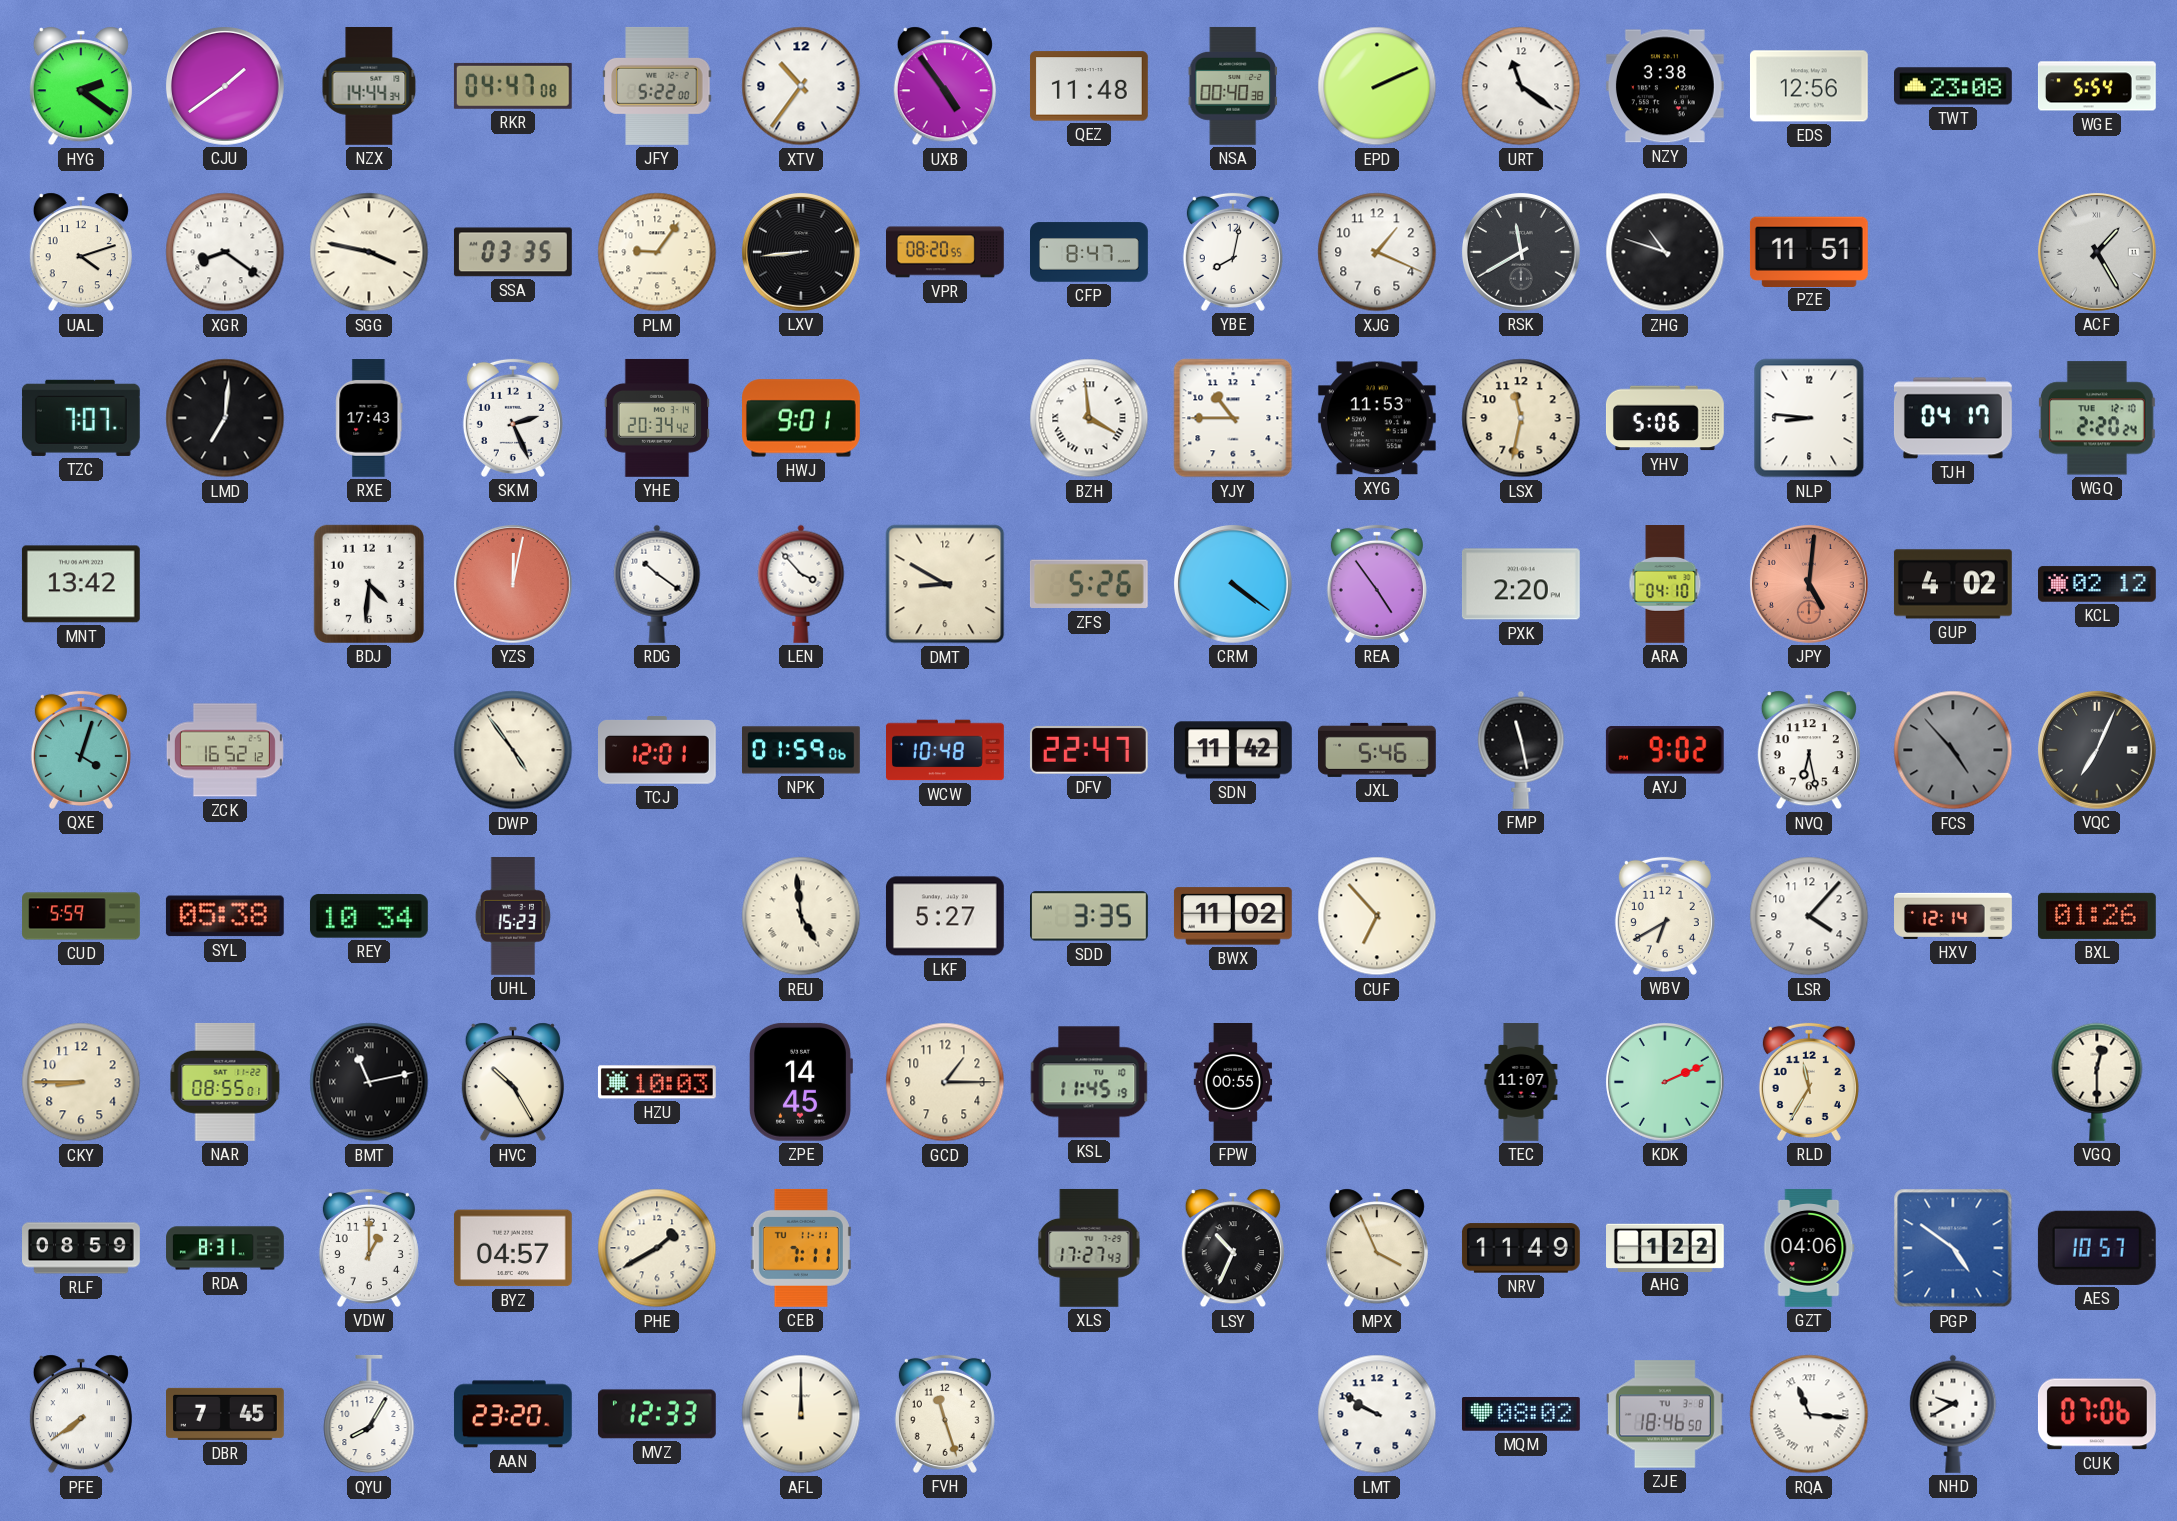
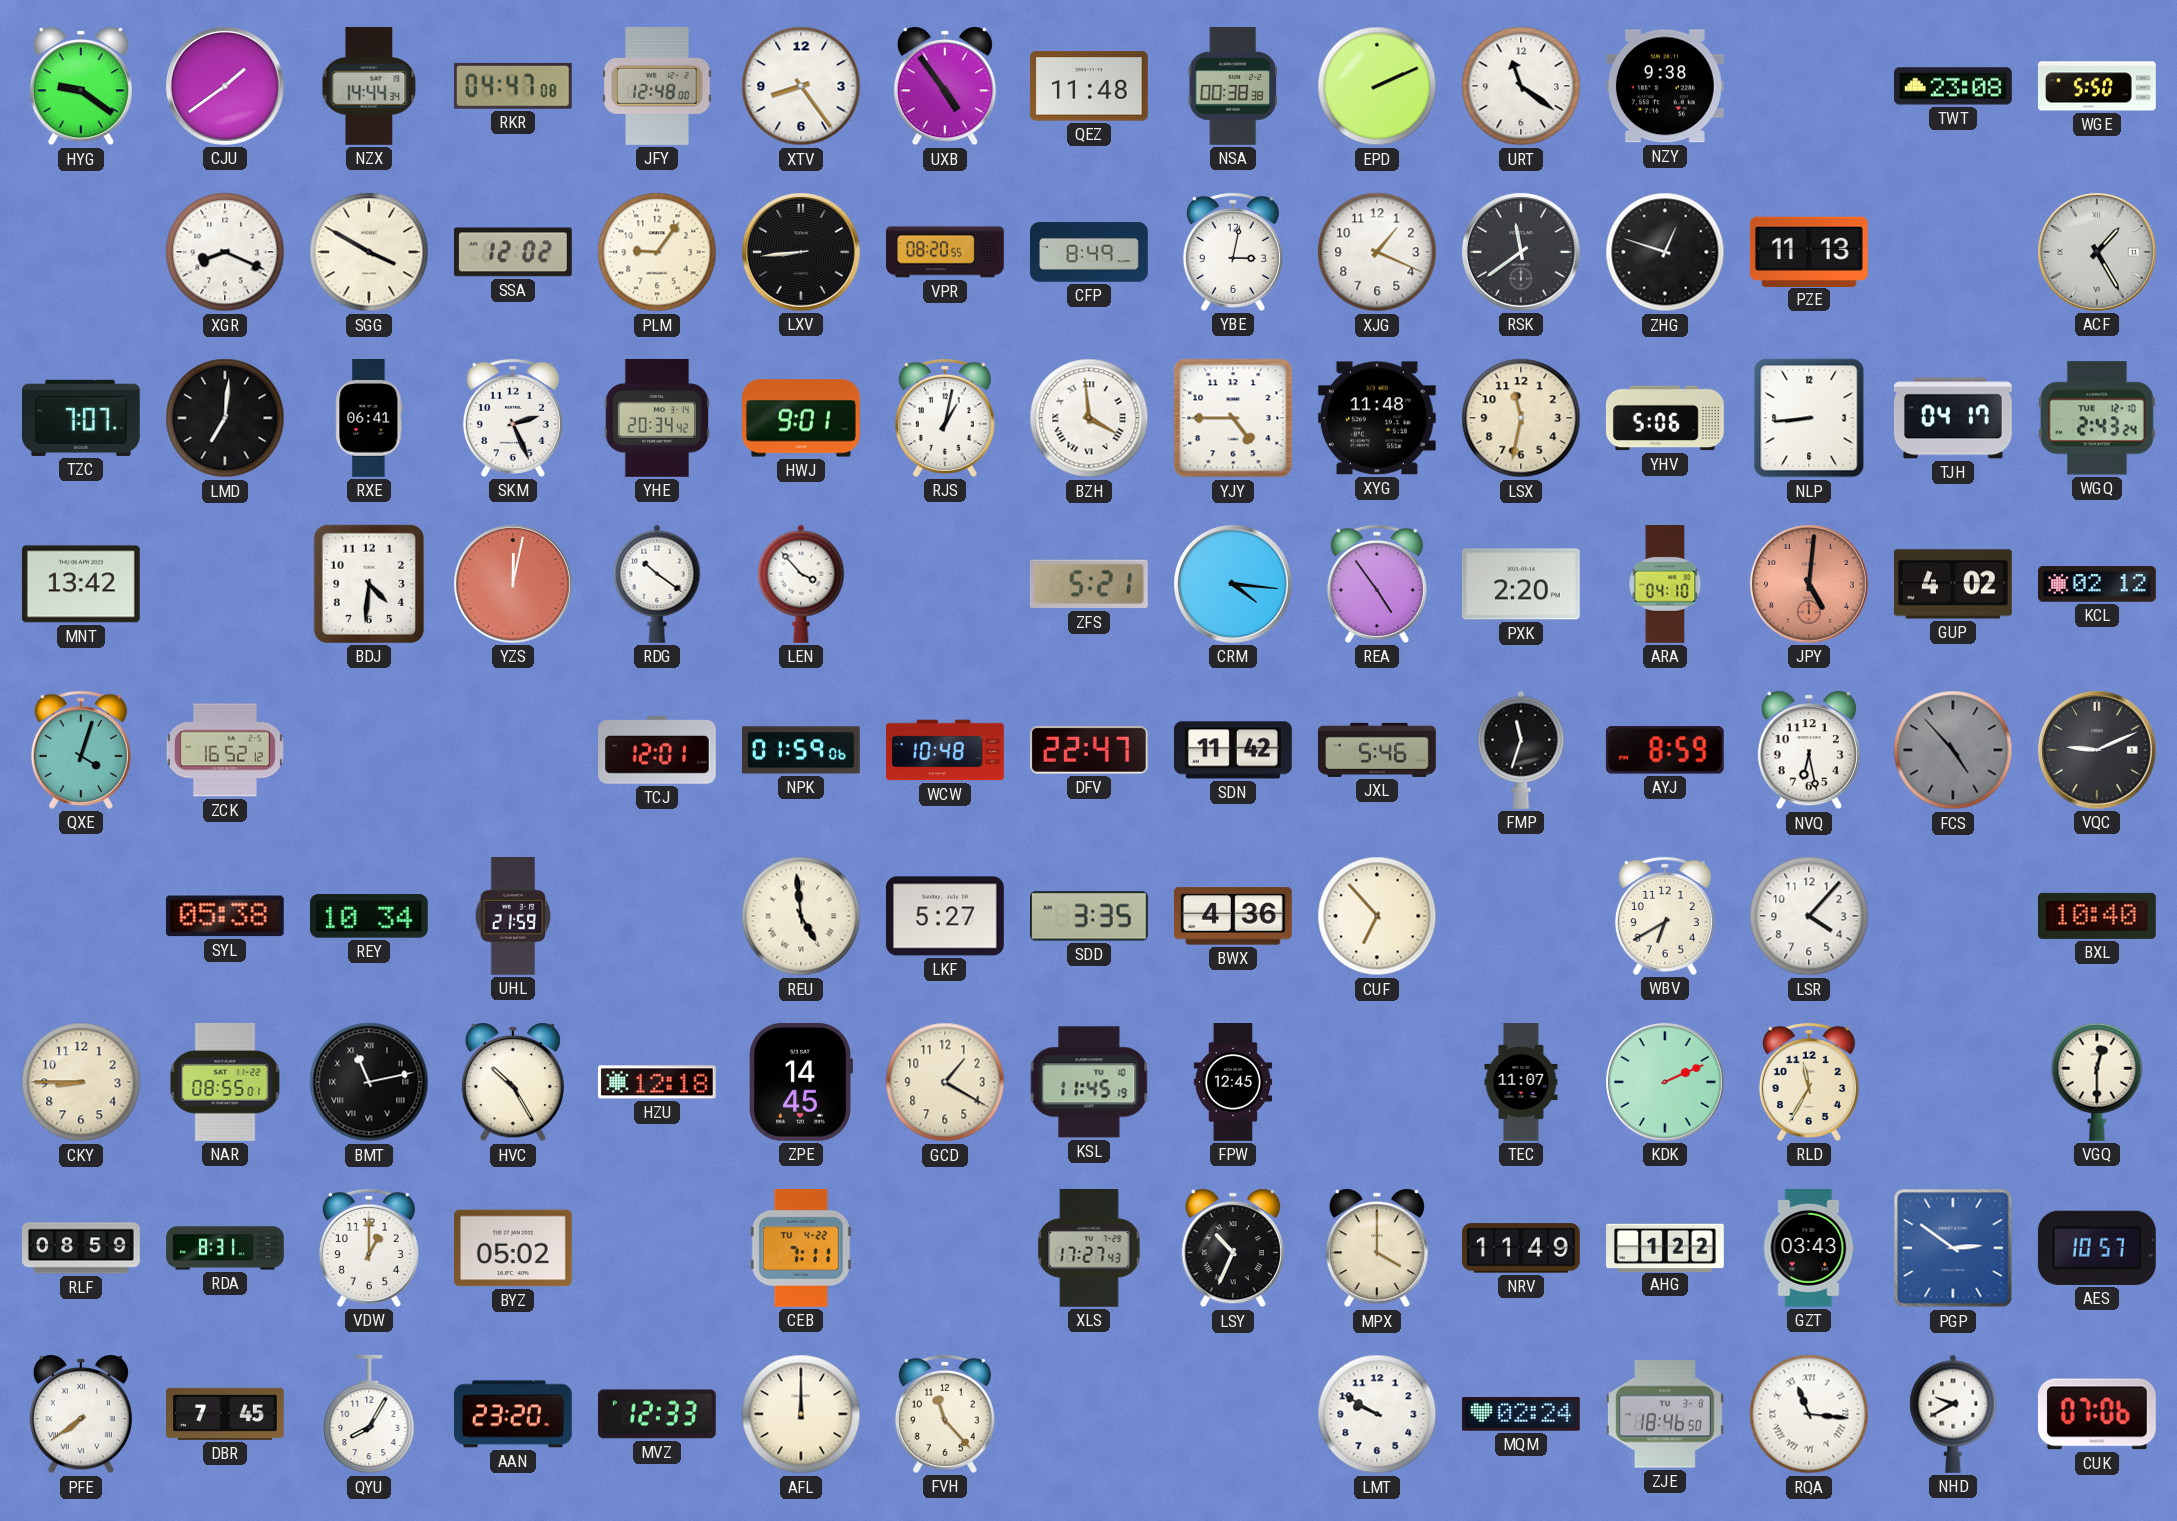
HYG: 2:21 -> 9:21
JFY: 5:22 -> 12:48
XTV: 10:36 -> 8:24
NSA: 00:40 -> 00:38
NZY: 3:38 -> 9:38
EDS: 12:56 -> none
WGE: 5:54 -> 5:50
UAL: 4:12 -> none
XGR: 8:21 -> 8:19
SGG: 3:47 -> 3:50
SSA: 03:35 -> 12:02
CFP: 8:47 -> 8:49
YBE: 8:02 -> 3:02
RSK: 11:40 -> 11:39
ZHG: 10:48 -> 12:48
PZE: 11:51 -> 11:13
RXE: 17:43 -> 06:41
RJS: none -> 1:02
YJY: 10:45 -> 4:45
XYG: 11:53 -> 11:48
NLP: 8:46 -> 8:44
WGQ: 2:20 -> 2:43
DMT: 8:50 -> none
ZFS: 5:26 -> 5:21
CRM: 4:21 -> 4:16
DWP: 4:54 -> none
FMP: 11:28 -> 11:33
AYJ: 9:02 -> 8:59
VQC: 7:04 -> 9:11
CUD: 5:59 -> none
UHL: 15:23 -> 21:59
BWX: 11:02 -> 4:36
HXV: 12:14 -> none
BXL: 01:26 -> 10:40
HZU: 10:03 -> 12:18
GCD: 1:15 -> 1:20
FPW: 00:55 -> 12:45
BYZ: 04:57 -> 05:02
PHE: 1:40 -> none
CEB date: TU 11-11 -> TU 4-22
MPX: 3:56 -> 4:00
GZT: 04:06 -> 03:43
PGP: 4:51 -> 2:51
FVH: 11:27 -> 11:23
MQM: 08:02 -> 02:24
